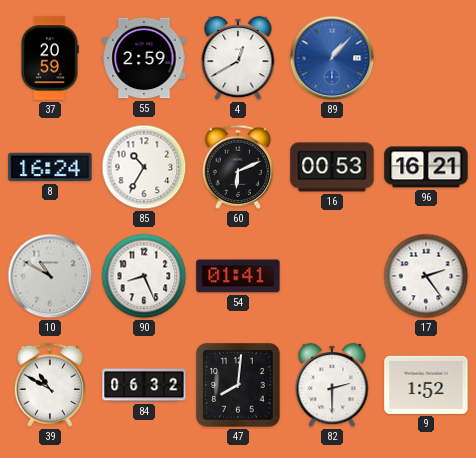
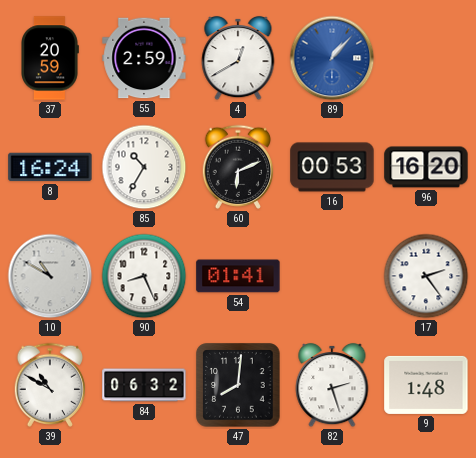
96: 16:21 -> 16:20
82: 2:30 -> 2:27
9: 1:52 -> 1:48
